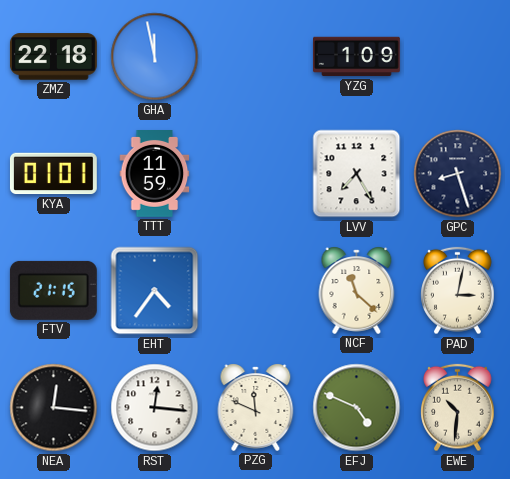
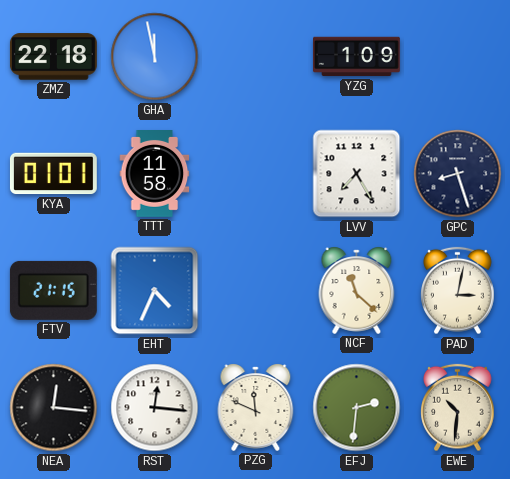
TTT: 11:59 -> 11:58
EHT: 4:36 -> 4:34
EFJ: 4:49 -> 2:31
